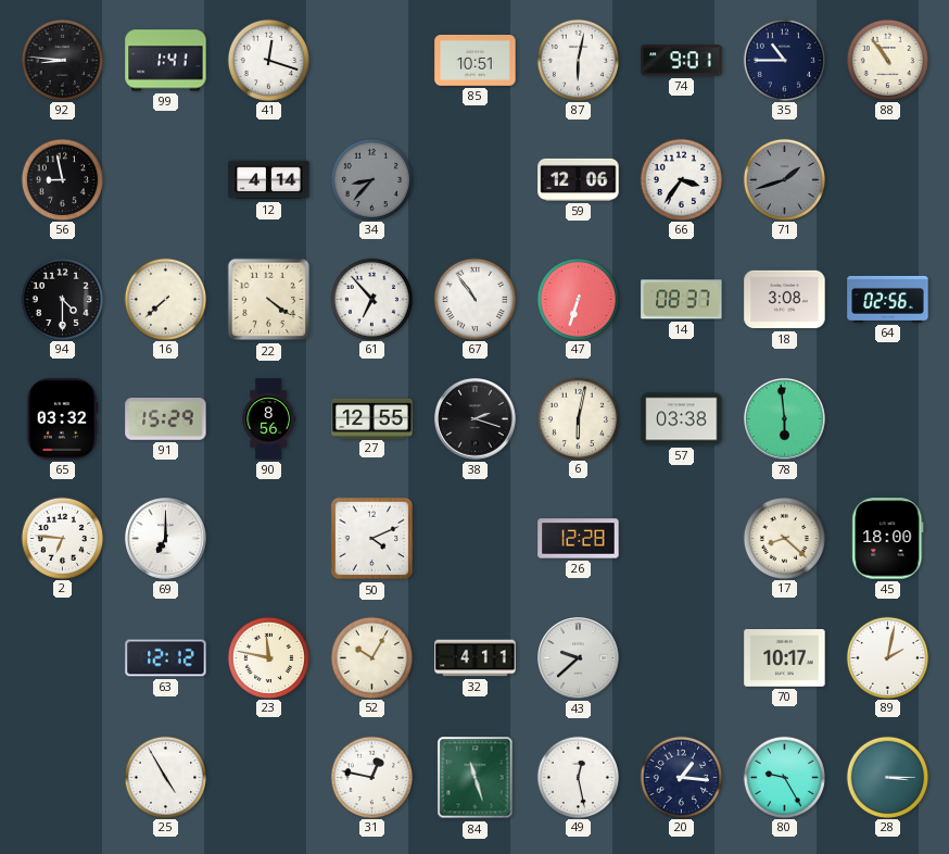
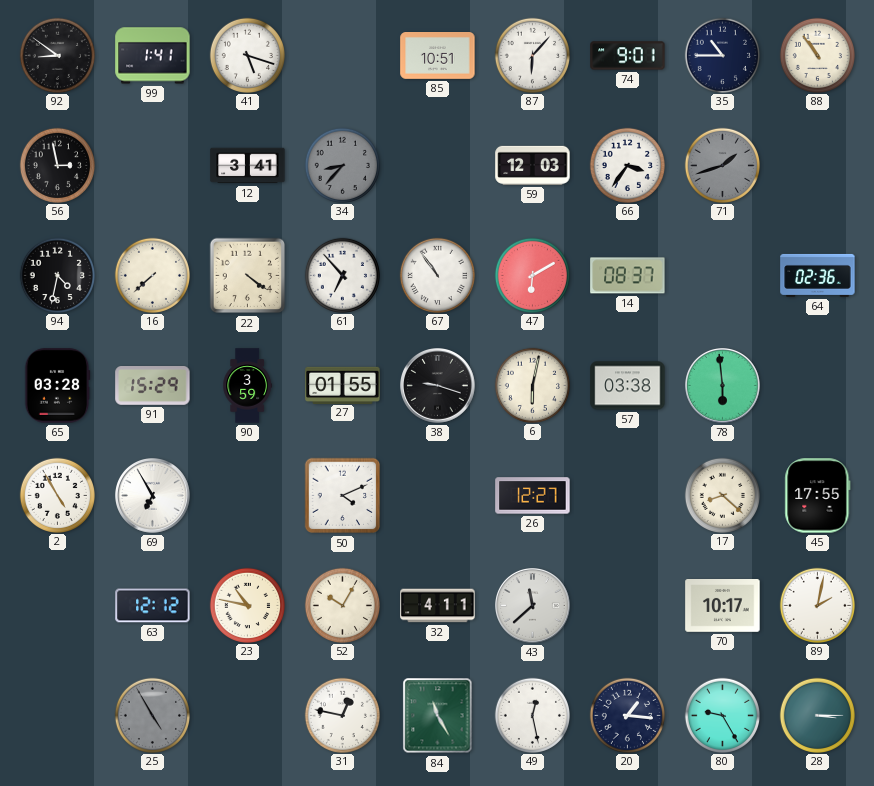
92: 8:46 -> 8:51
41: 12:18 -> 5:18
87: 6:02 -> 6:07
56: 8:58 -> 2:58
12: 4:14 -> 3:41
59: 12:06 -> 12:03
94: 4:30 -> 4:32
47: 6:33 -> 6:10
18: 3:08 -> none
64: 02:56 -> 02:36
65: 03:32 -> 03:28
90: 8:56 -> 3:59
27: 12:55 -> 01:55
38: 2:18 -> 9:18
2: 6:46 -> 4:55
69: 7:00 -> 6:55
26: 12:28 -> 12:27
45: 18:00 -> 17:55
23: 11:47 -> 10:47
43: 9:38 -> 11:38
25 dial: white -> grey
84: 11:27 -> 11:25
